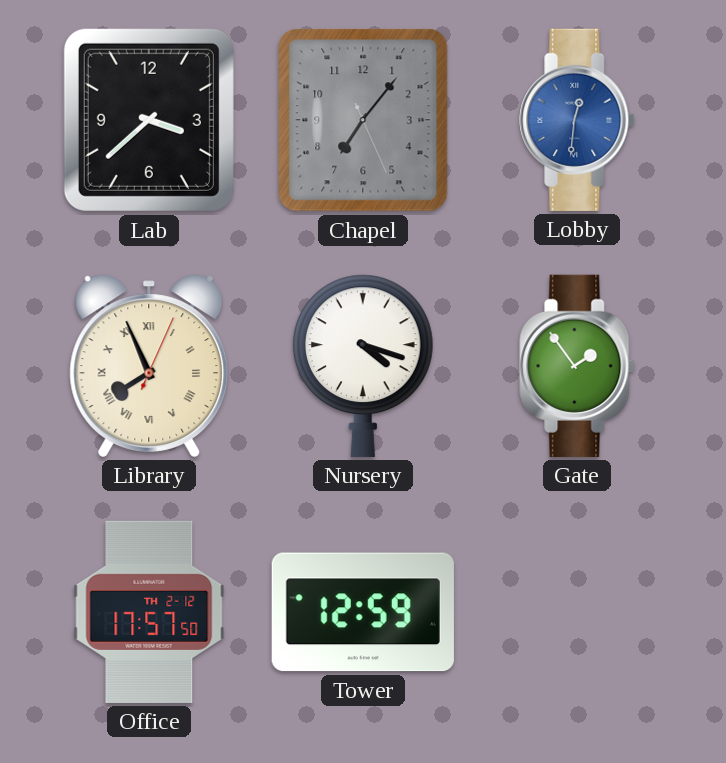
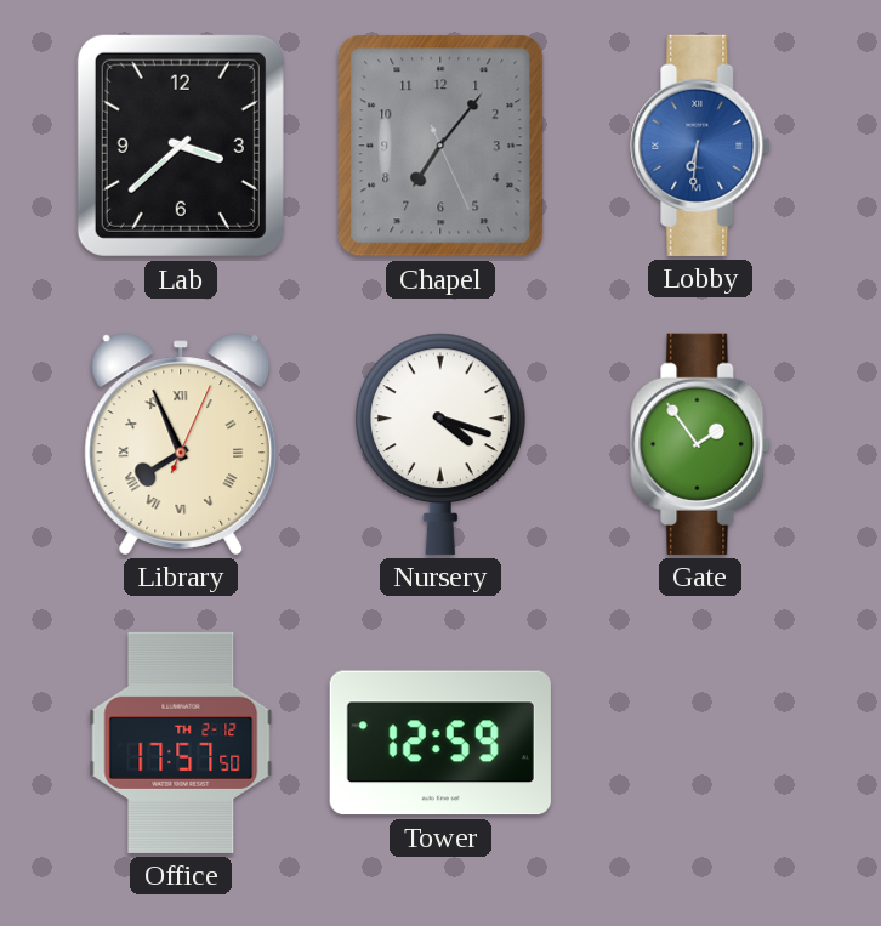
Lobby: 12:31 -> 6:31
